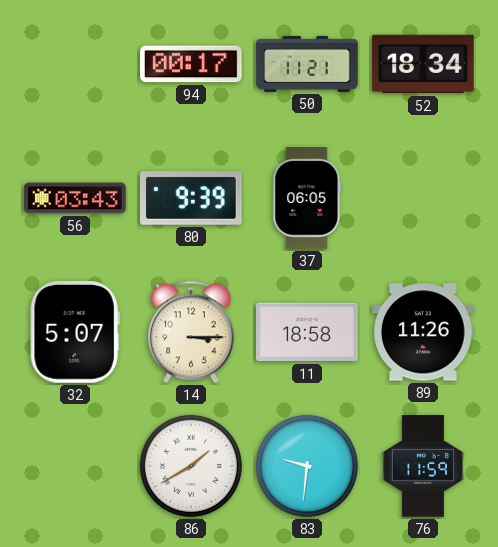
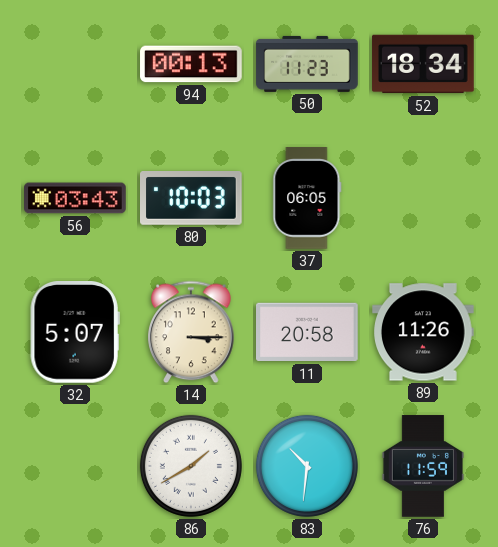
94: 00:17 -> 00:13
50: 11:21 -> 11:23
80: 9:39 -> 10:03
11: 18:58 -> 20:58
83: 9:31 -> 10:31
